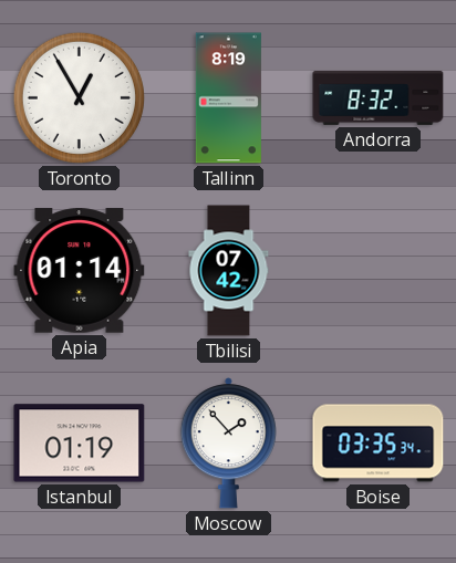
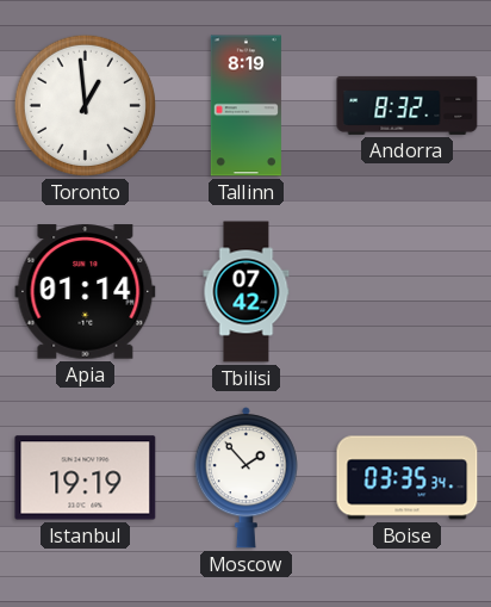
Toronto: 12:55 -> 12:59
Istanbul: 01:19 -> 19:19
